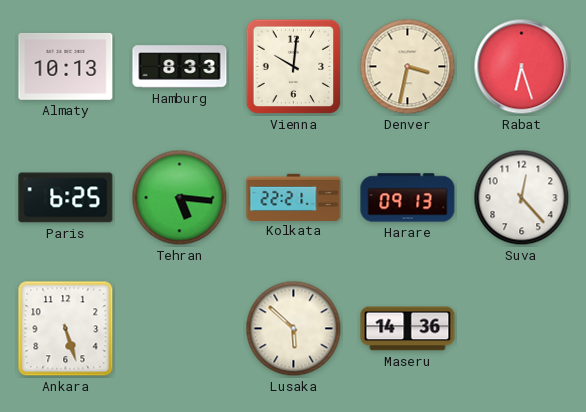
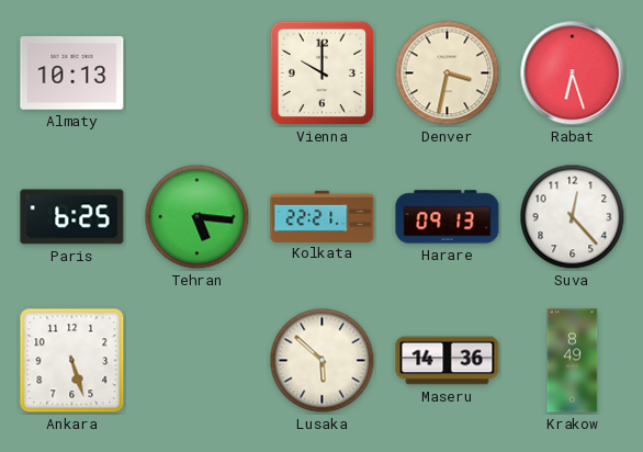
Hamburg: 8:33 -> none
Vienna: 10:01 -> 10:00
Krakow: none -> 8:49
